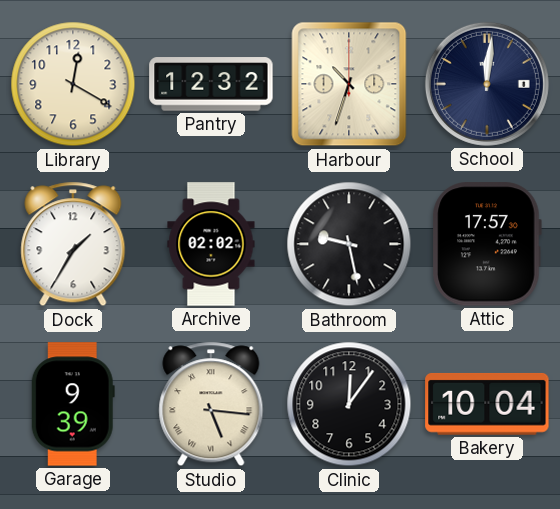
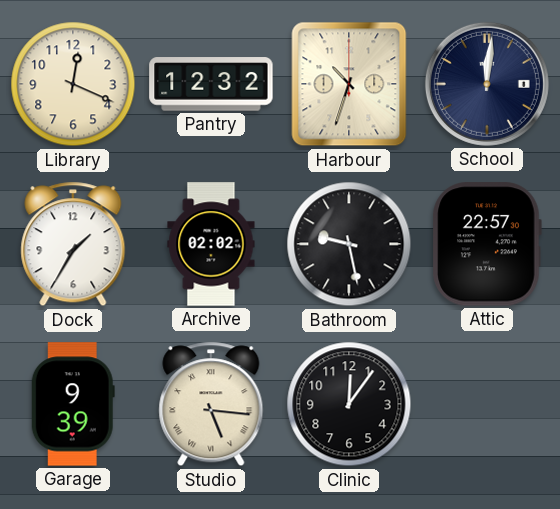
Library: 12:20 -> 12:19
Attic: 17:57 -> 22:57
Bakery: 10:04 -> none
